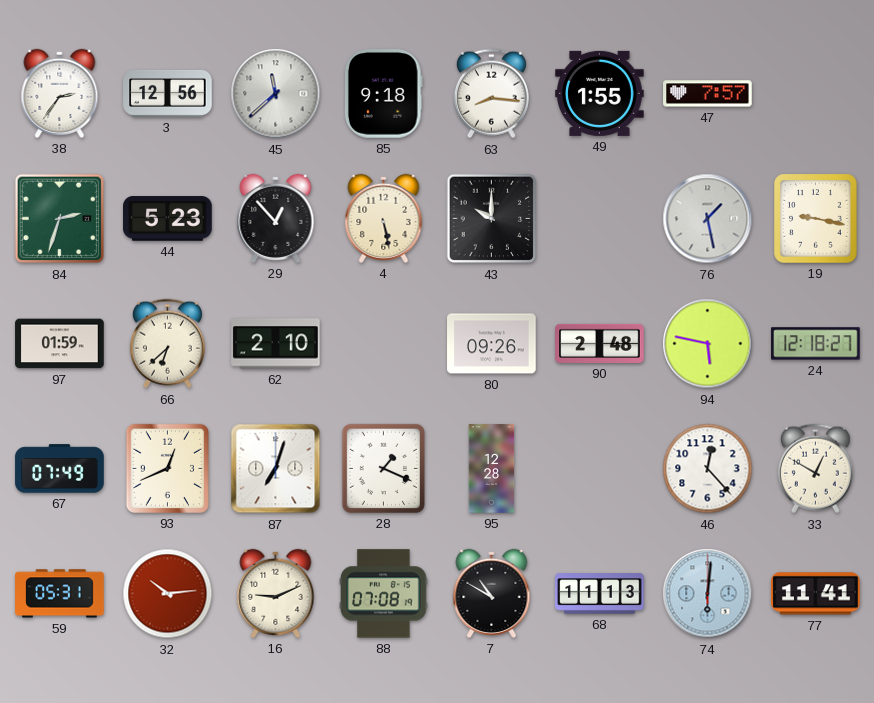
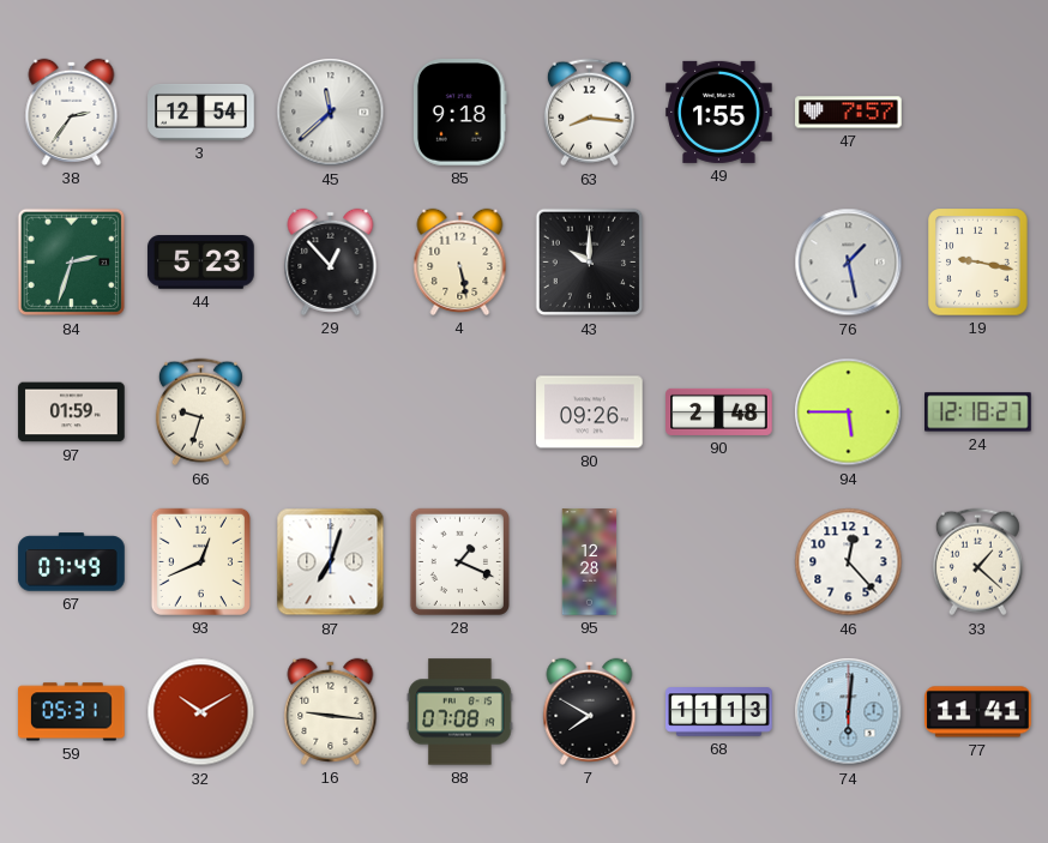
3: 12:56 -> 12:54
66: 6:38 -> 9:33
62: 2:10 -> none
94: 5:47 -> 5:45
33: 12:50 -> 1:22
32: 10:14 -> 10:10
16: 9:11 -> 9:16
7: 10:50 -> 7:50
